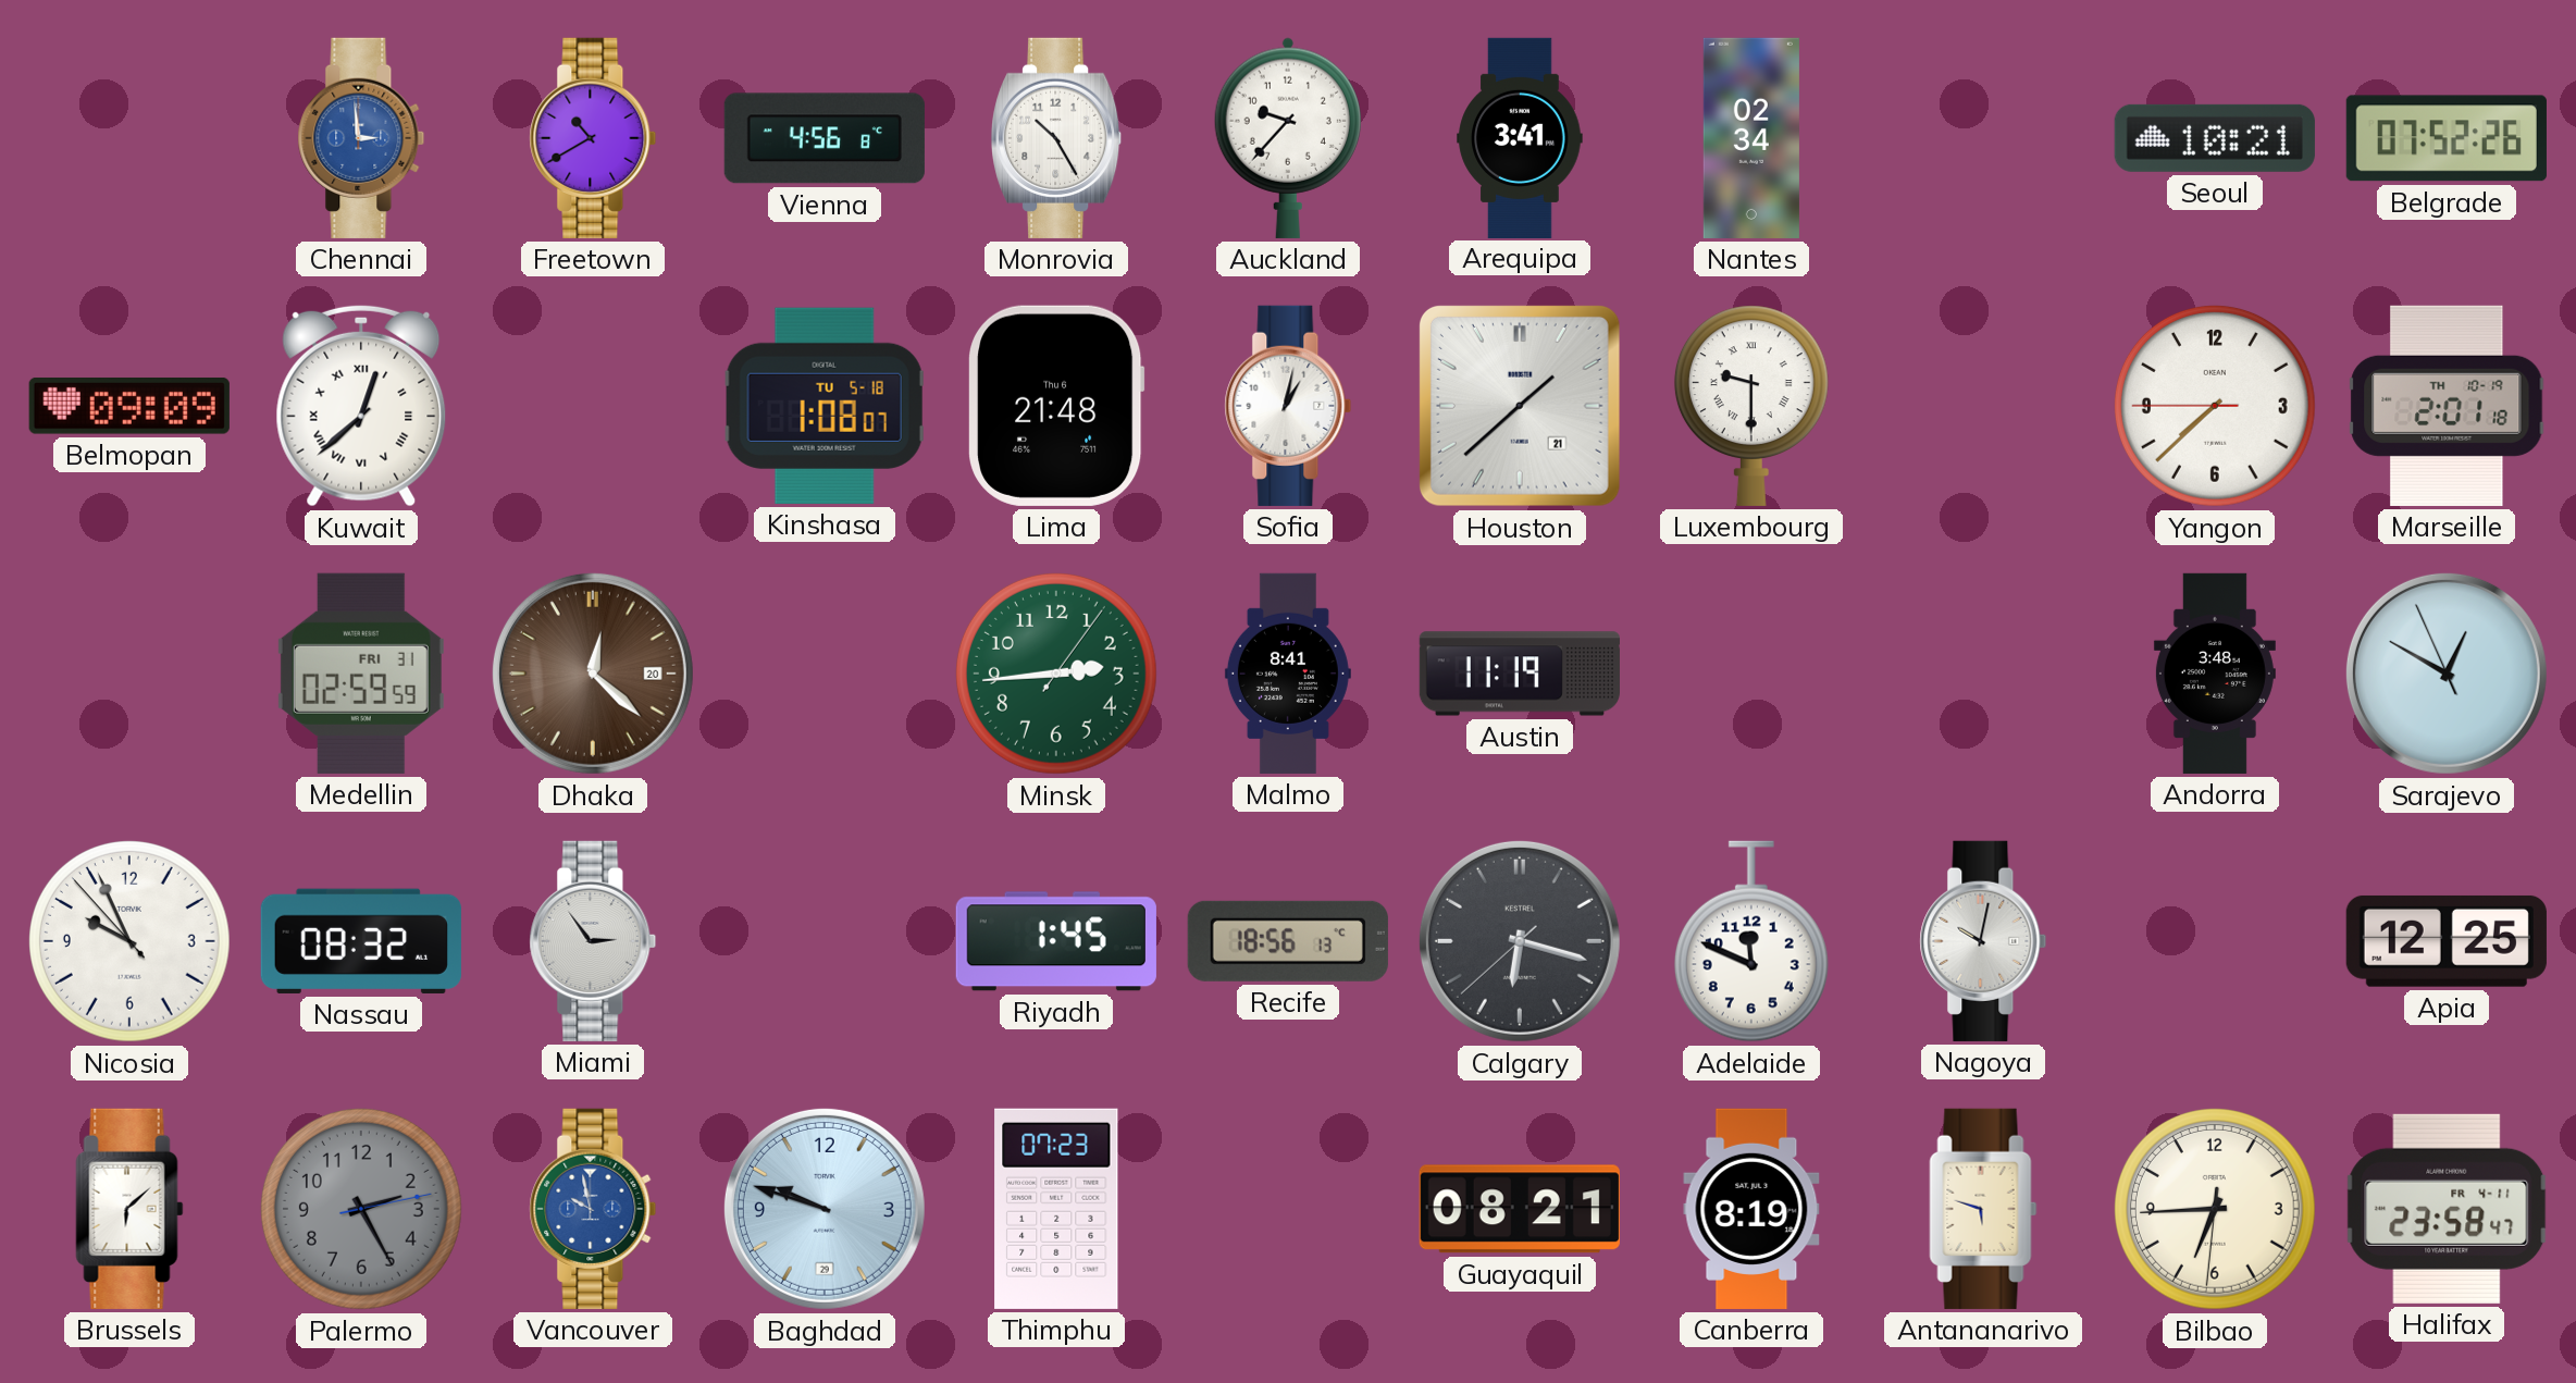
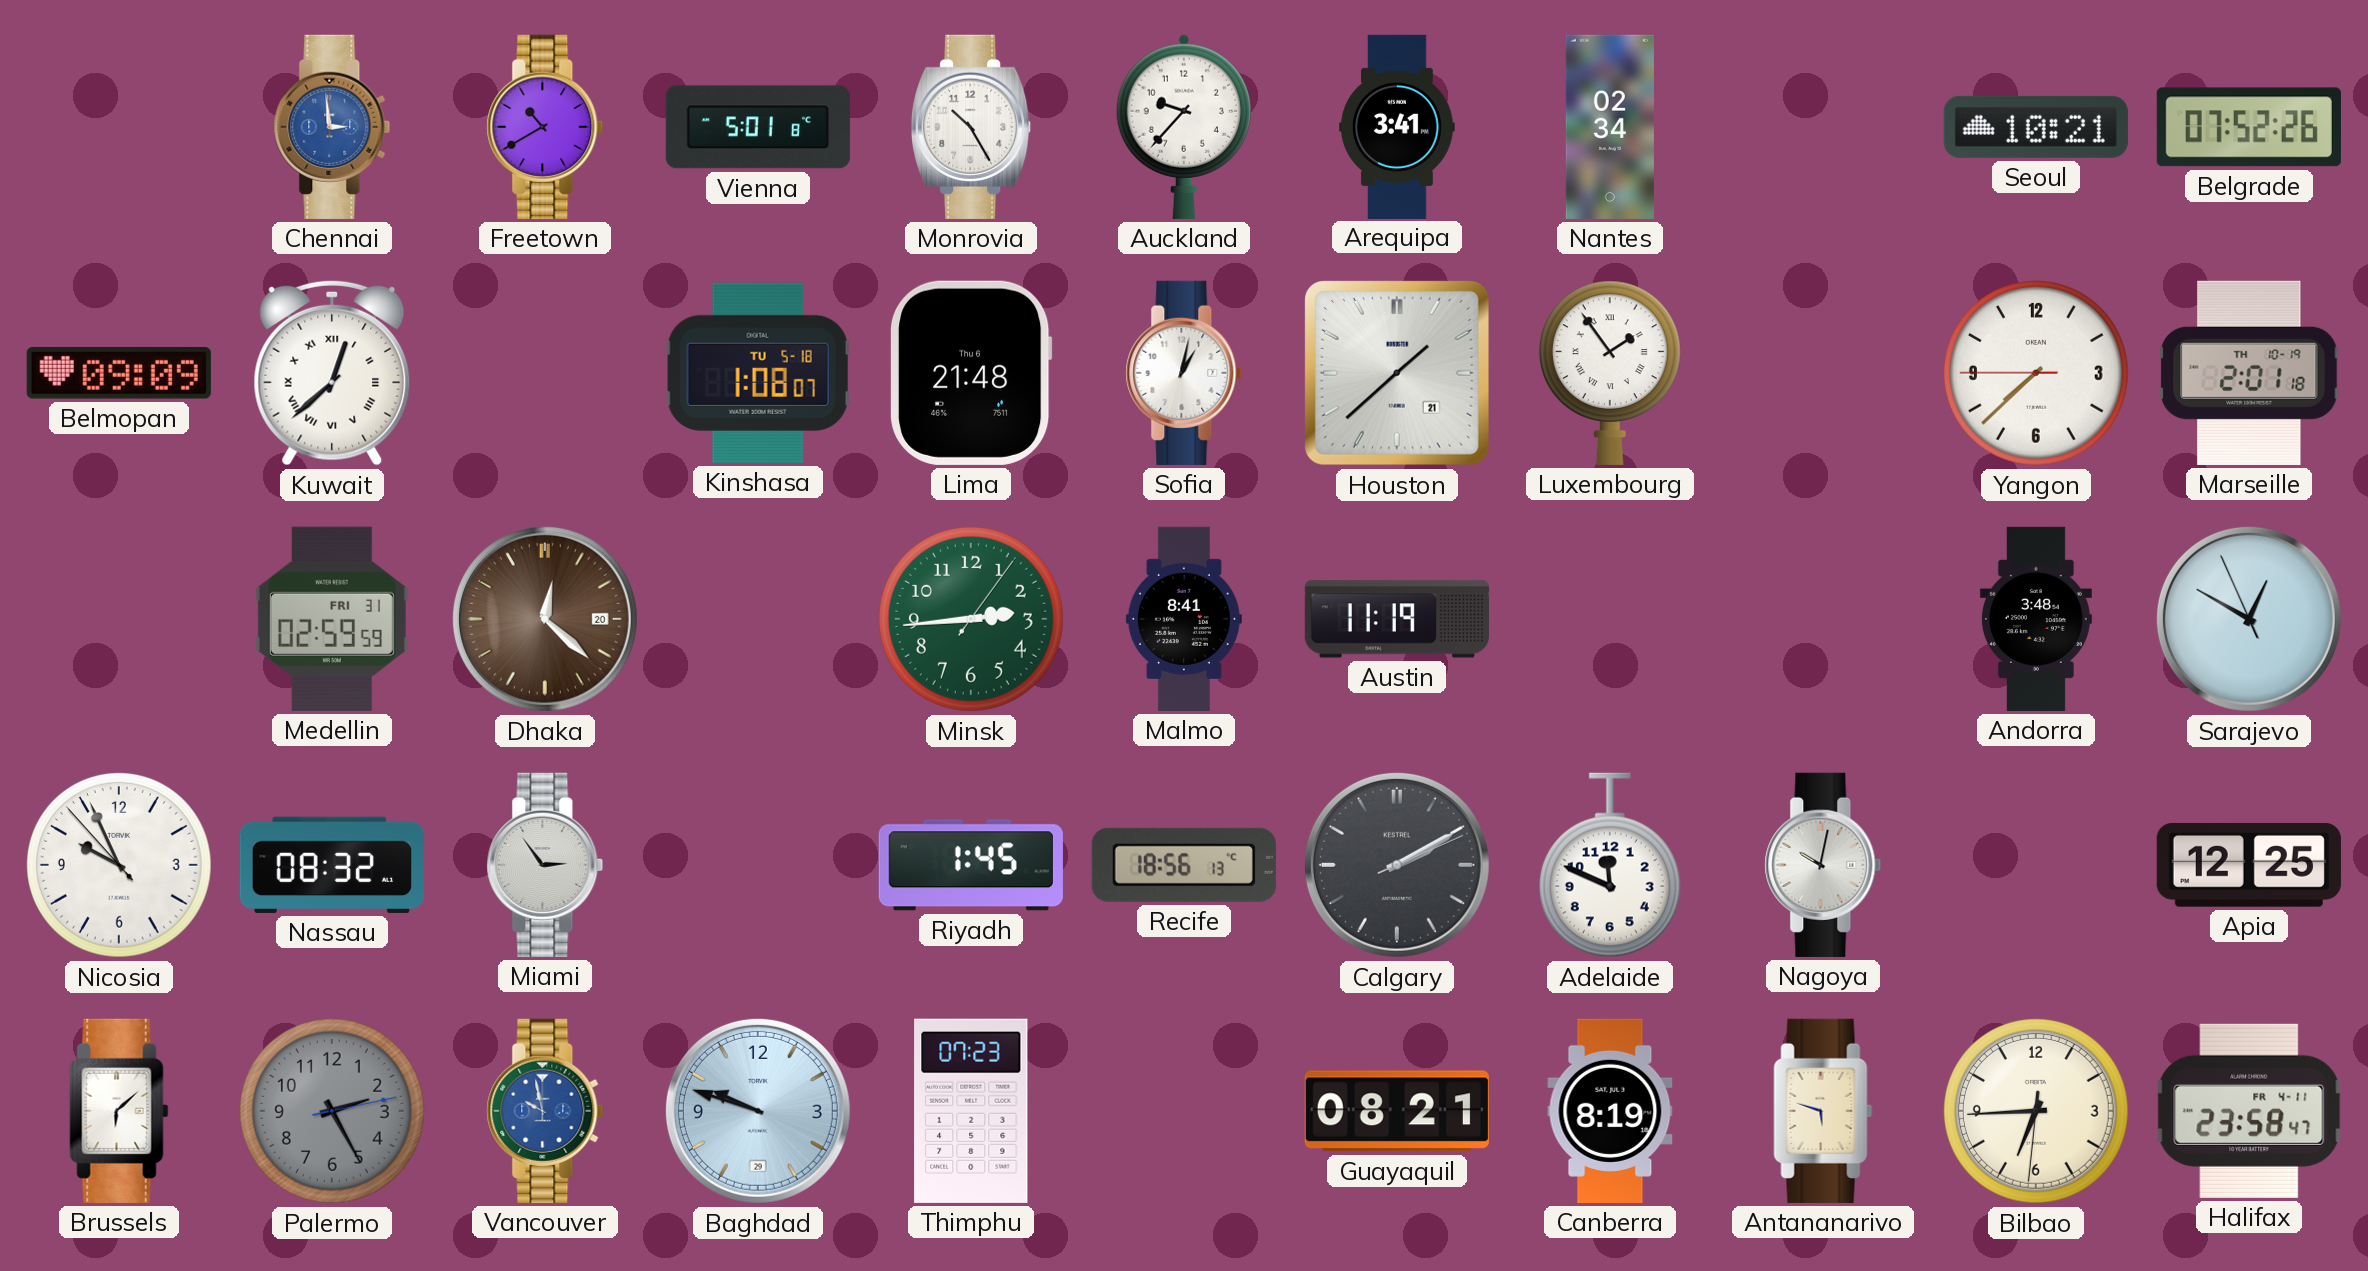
Vienna: 4:56 -> 5:01
Luxembourg: 9:30 -> 1:54
Calgary: 6:17 -> 2:10
